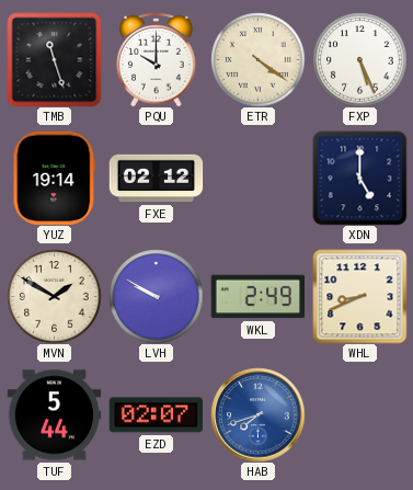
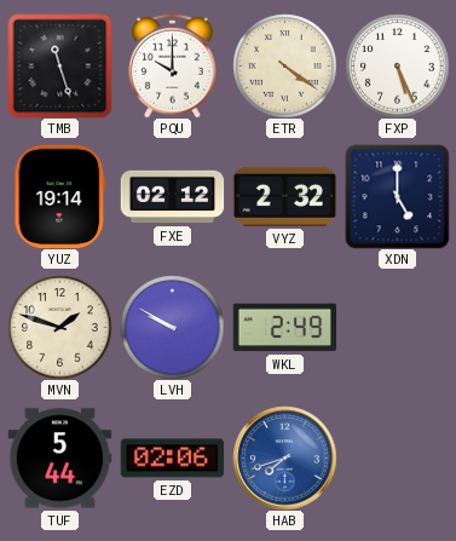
VYZ: none -> 2:32
MVN: 1:50 -> 1:48
WHL: 8:41 -> none
EZD: 02:07 -> 02:06
